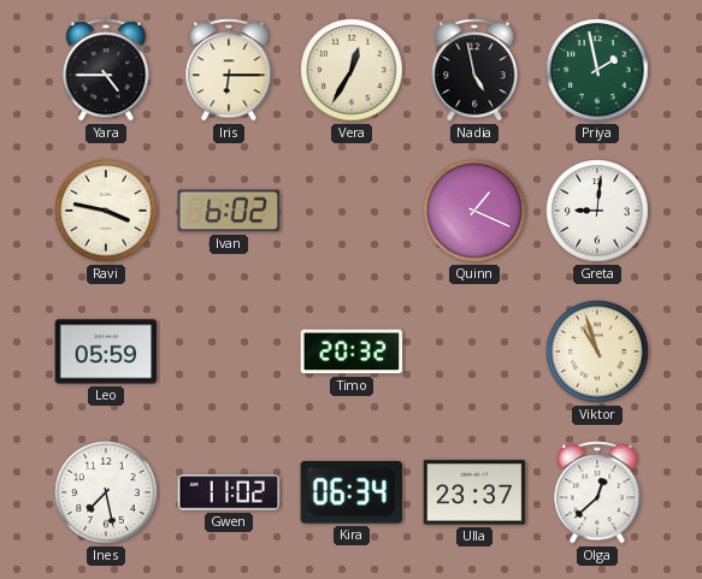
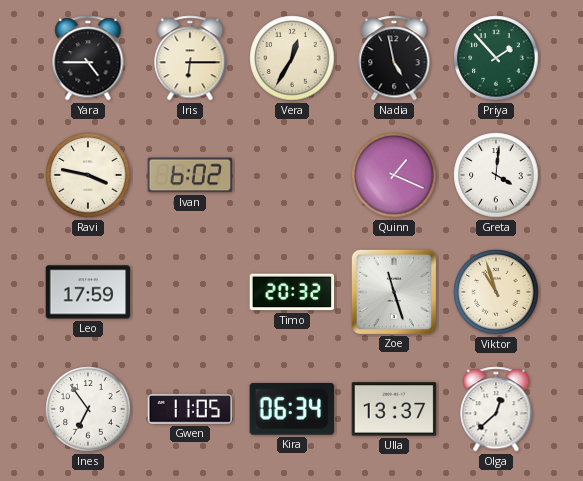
Priya: 1:58 -> 1:53
Greta: 9:01 -> 4:01
Leo: 05:59 -> 17:59
Zoe: none -> 11:27
Ines: 7:28 -> 6:54
Gwen: 11:02 -> 11:05
Ulla: 23:37 -> 13:37
